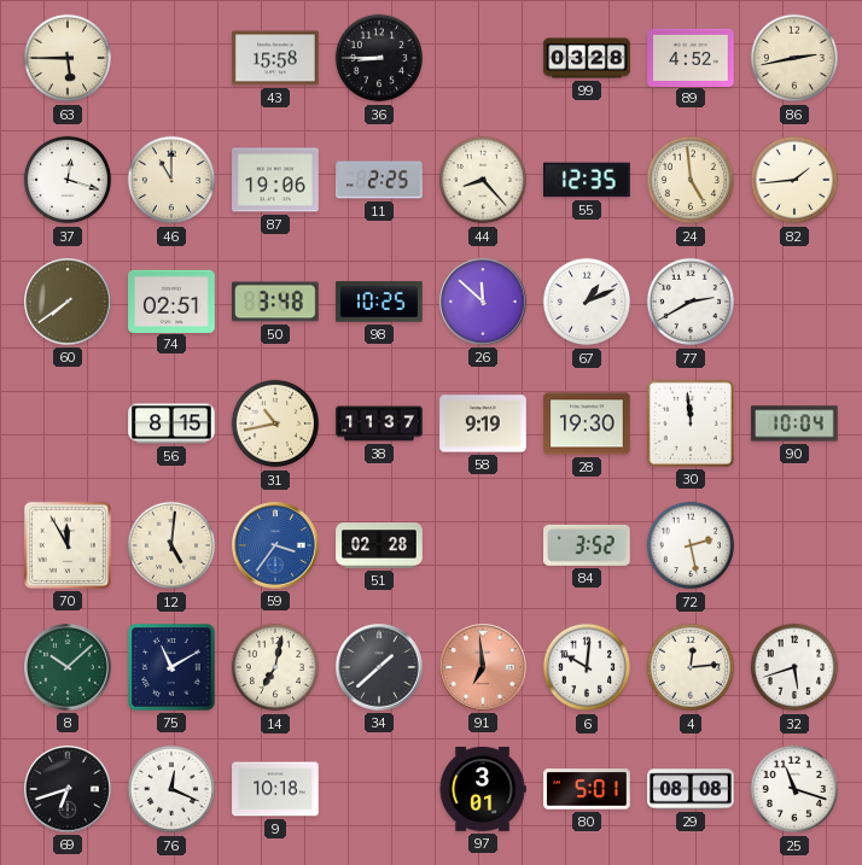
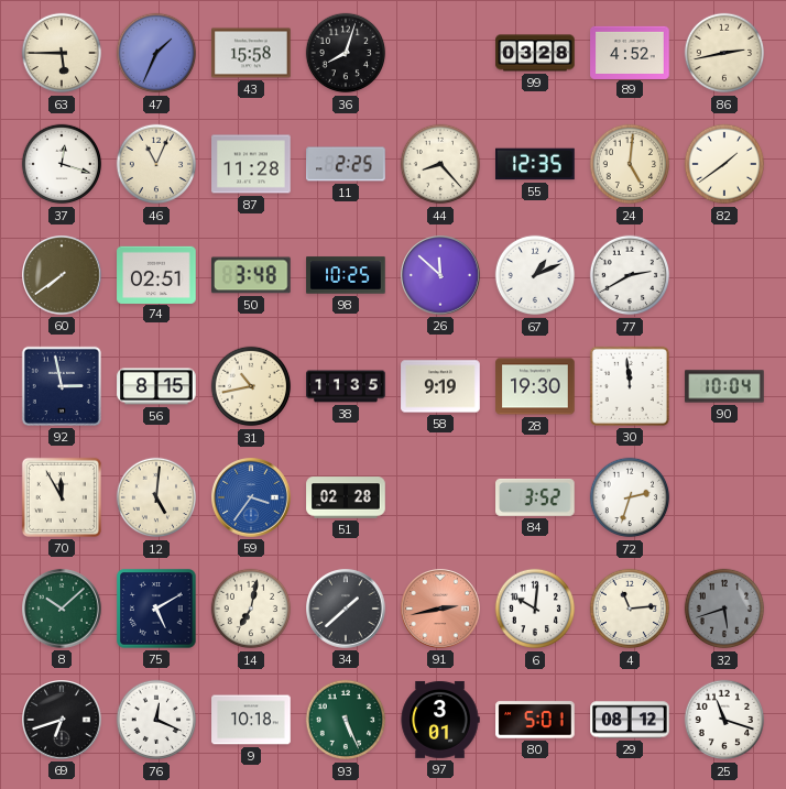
47: none -> 1:34
36: 8:45 -> 8:03
46: 11:00 -> 11:04
87: 19:06 -> 11:28
24: 4:59 -> 5:01
82: 1:44 -> 1:39
92: none -> 2:58
38: 11:37 -> 11:35
72: 2:28 -> 2:33
75: 11:10 -> 5:10
91: 6:59 -> 2:43
4: 12:14 -> 11:14
32 dial: white -> grey
93: none -> 5:26
29: 08:08 -> 08:12
